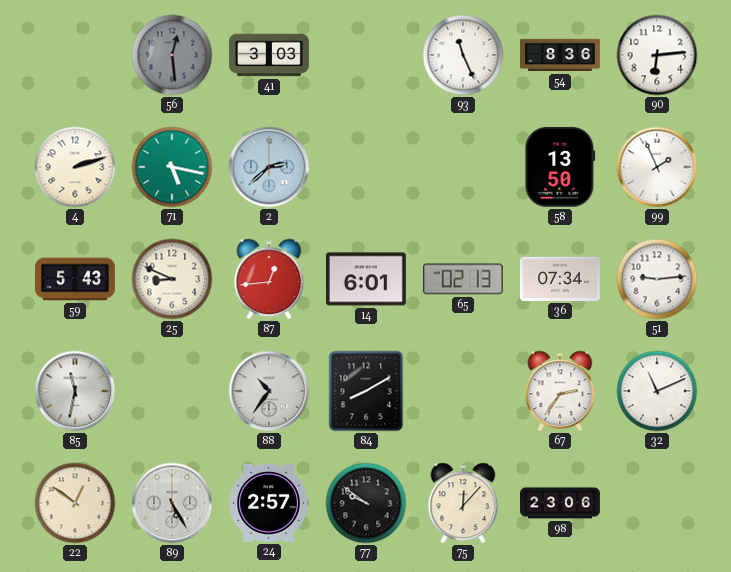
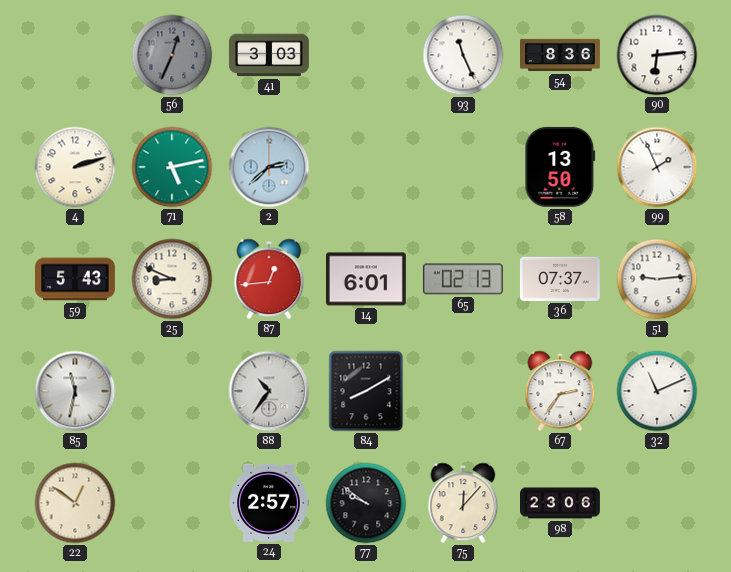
56: 12:29 -> 12:34
71: 5:17 -> 5:13
36: 07:34 -> 07:37
89: 5:25 -> none
